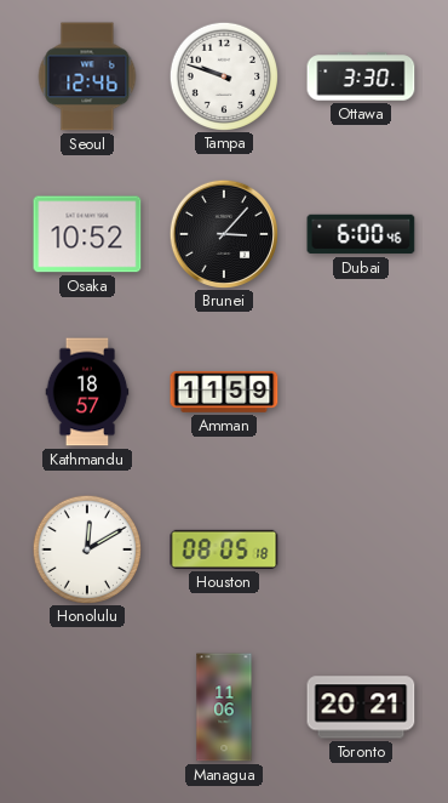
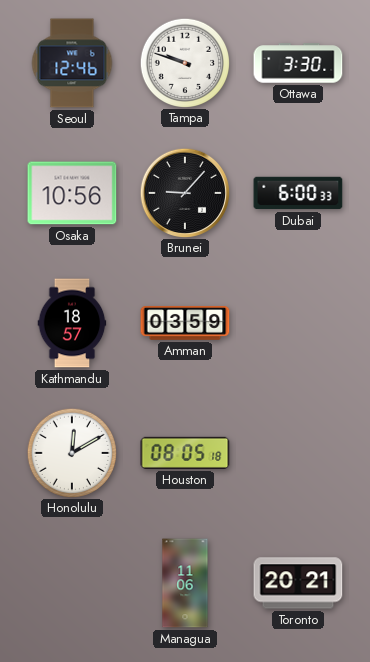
Osaka: 10:52 -> 10:56
Brunei: 3:07 -> 9:07
Dubai: 6:00:46 -> 6:00:33
Amman: 11:59 -> 03:59
